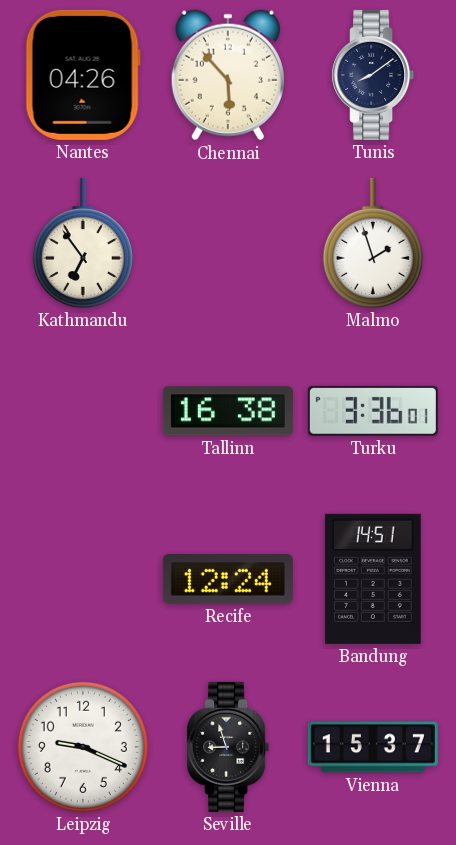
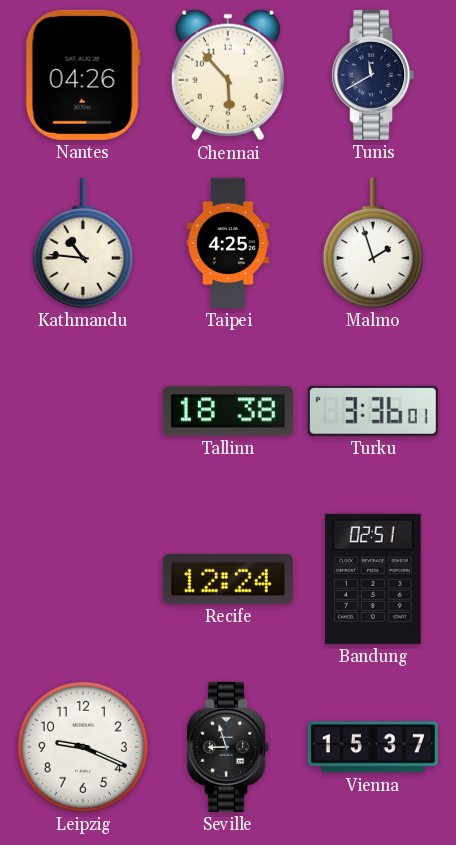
Tunis: 8:09 -> 11:40
Kathmandu: 6:54 -> 10:46
Taipei: none -> 4:25
Tallinn: 16:38 -> 18:38
Bandung: 14:51 -> 02:51
